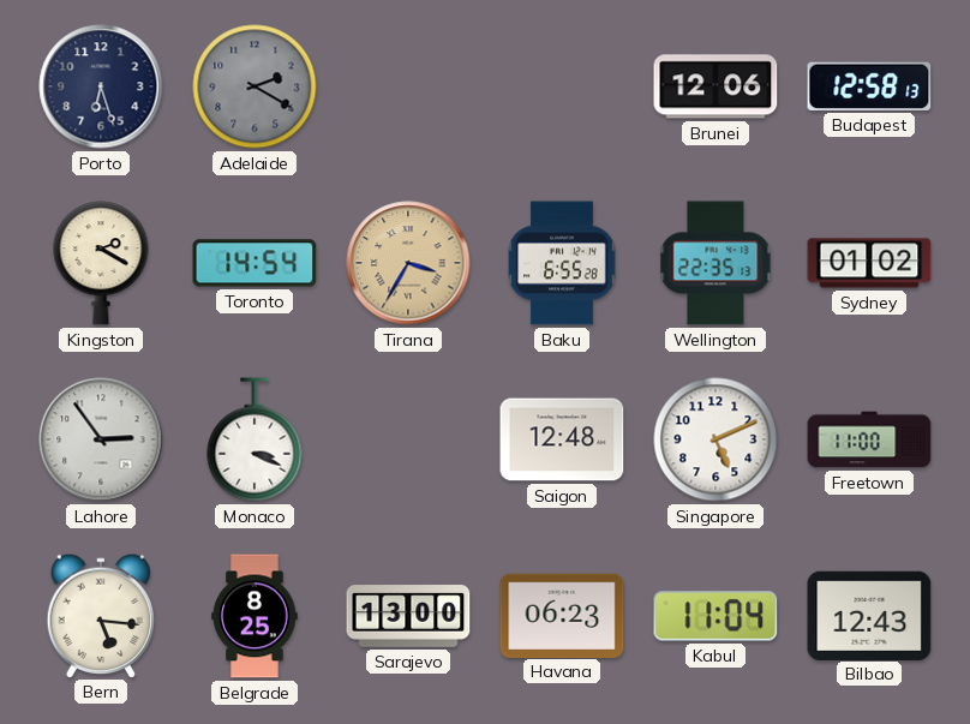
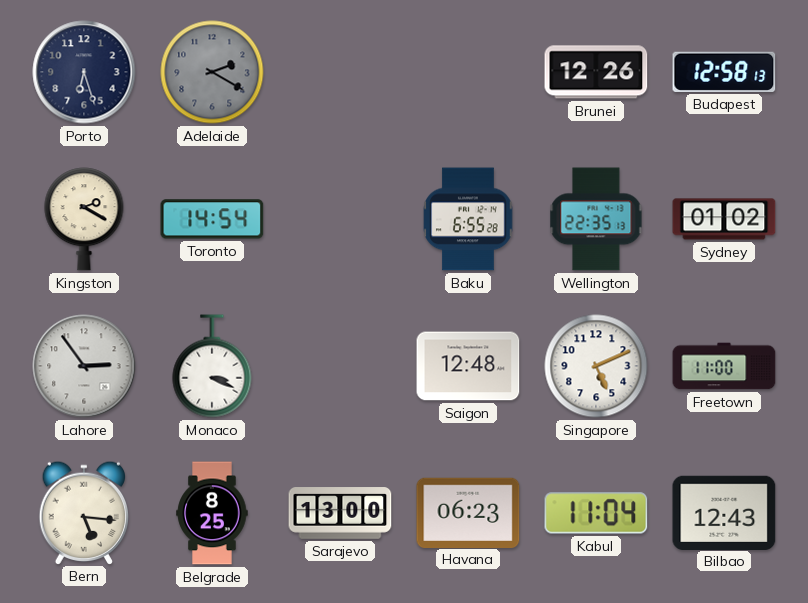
Brunei: 12:06 -> 12:26
Tirana: 3:35 -> none
